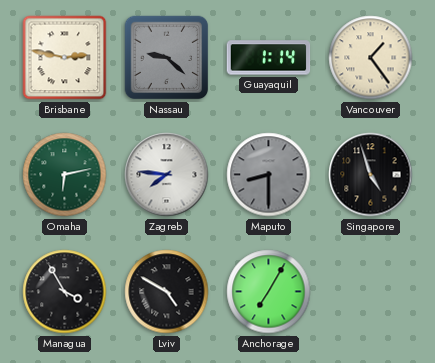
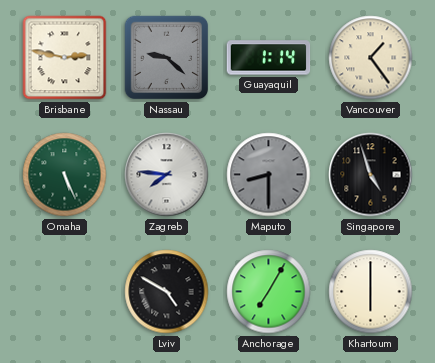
Omaha: 6:13 -> 5:26
Managua: 3:55 -> none
Khartoum: none -> 6:00
